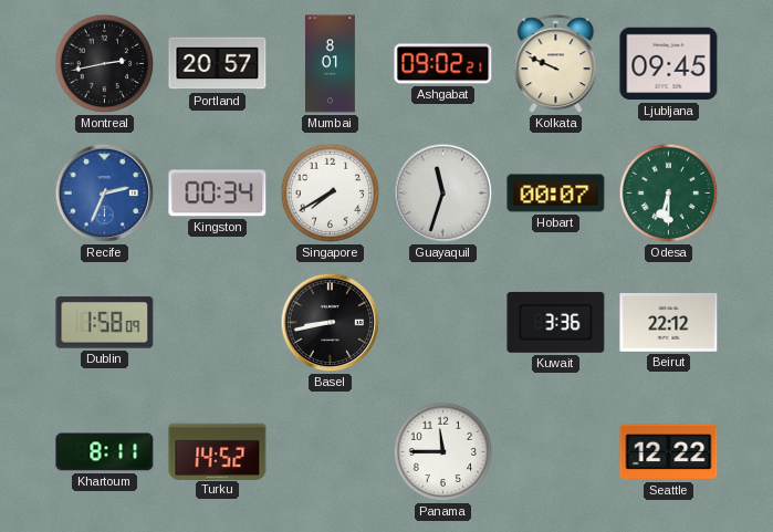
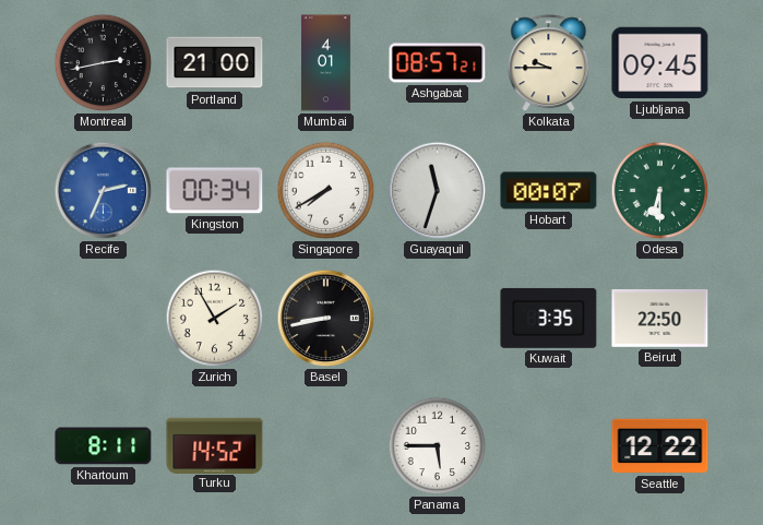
Portland: 20:57 -> 21:00
Mumbai: 8:01 -> 4:01
Ashgabat: 09:02 -> 08:57
Kolkata: 9:49 -> 9:45
Dublin: 1:58 -> none
Zurich: none -> 1:55
Kuwait: 3:36 -> 3:35
Beirut: 22:12 -> 22:50
Panama: 11:45 -> 5:45
